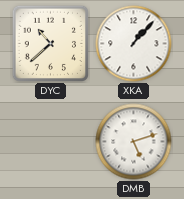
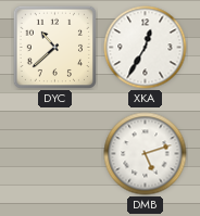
XKA: 1:07 -> 12:35
